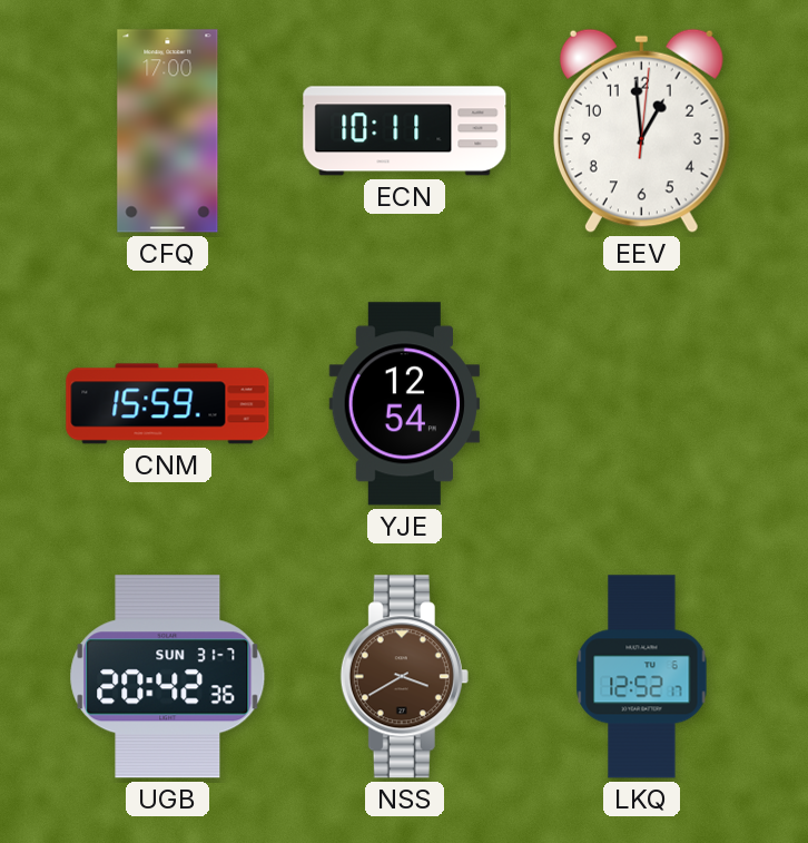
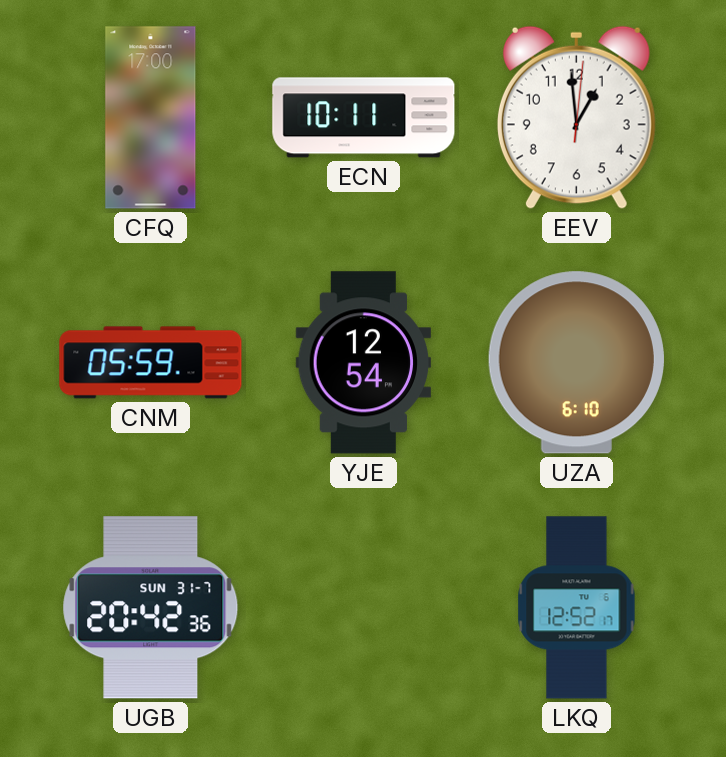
CNM: 15:59 -> 05:59
UZA: none -> 6:10
NSS: 3:40 -> none
